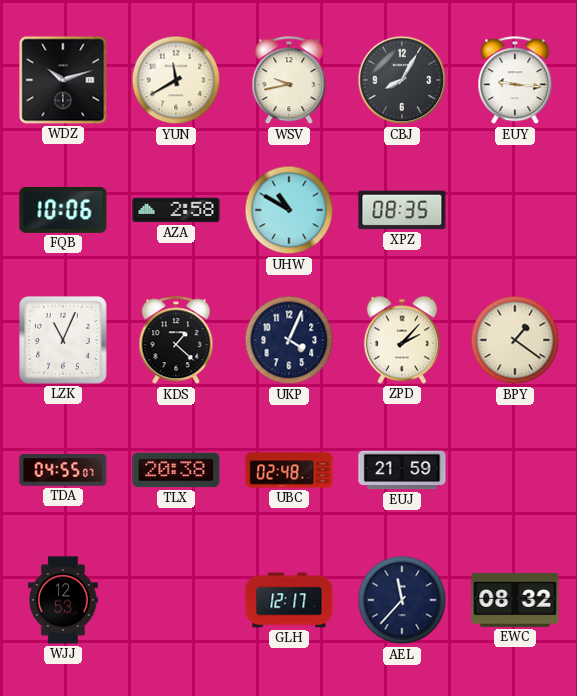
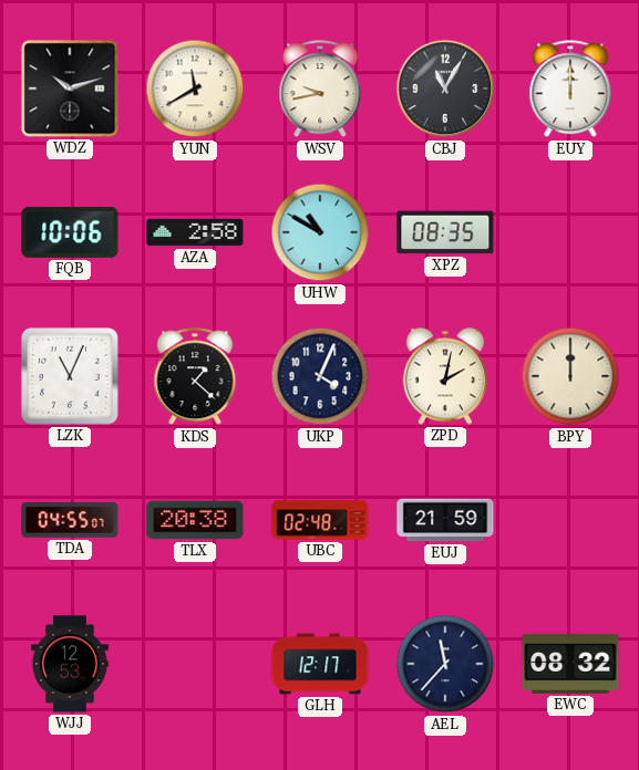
CBJ: 8:05 -> 11:05
EUY: 9:16 -> 12:00
ZPD: 2:07 -> 2:02
BPY: 1:21 -> 12:00
